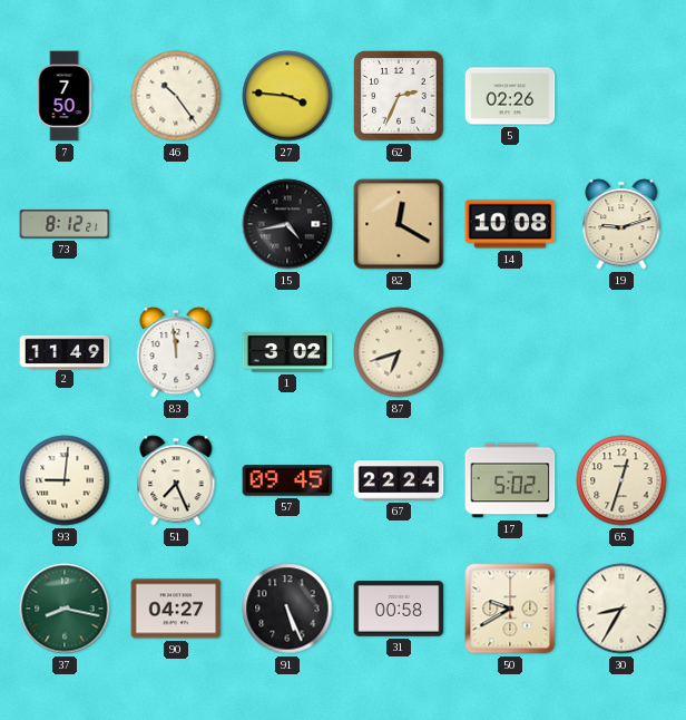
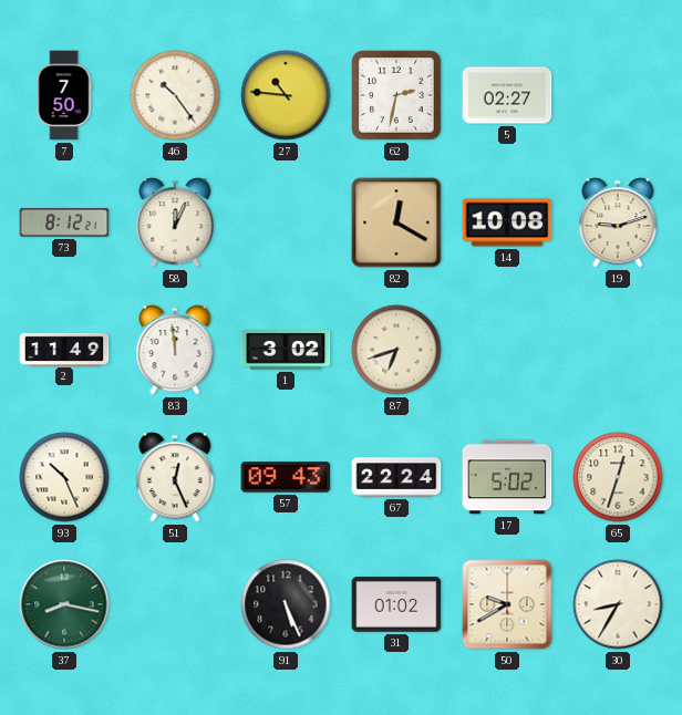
27: 3:46 -> 10:46
62: 2:34 -> 2:32
5: 02:26 -> 02:27
58: none -> 12:04
15: 4:43 -> none
93: 9:01 -> 10:26
51: 7:26 -> 12:26
57: 09:45 -> 09:43
90: 04:27 -> none
31: 00:58 -> 01:02
